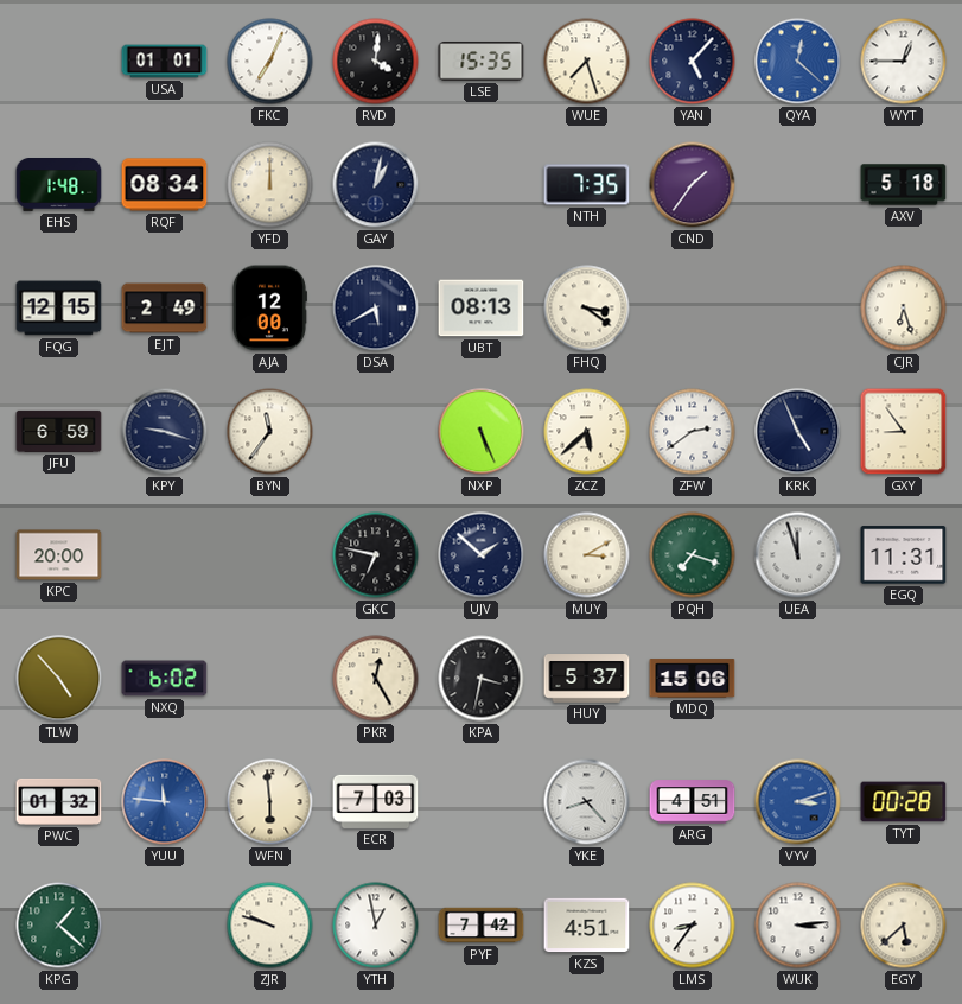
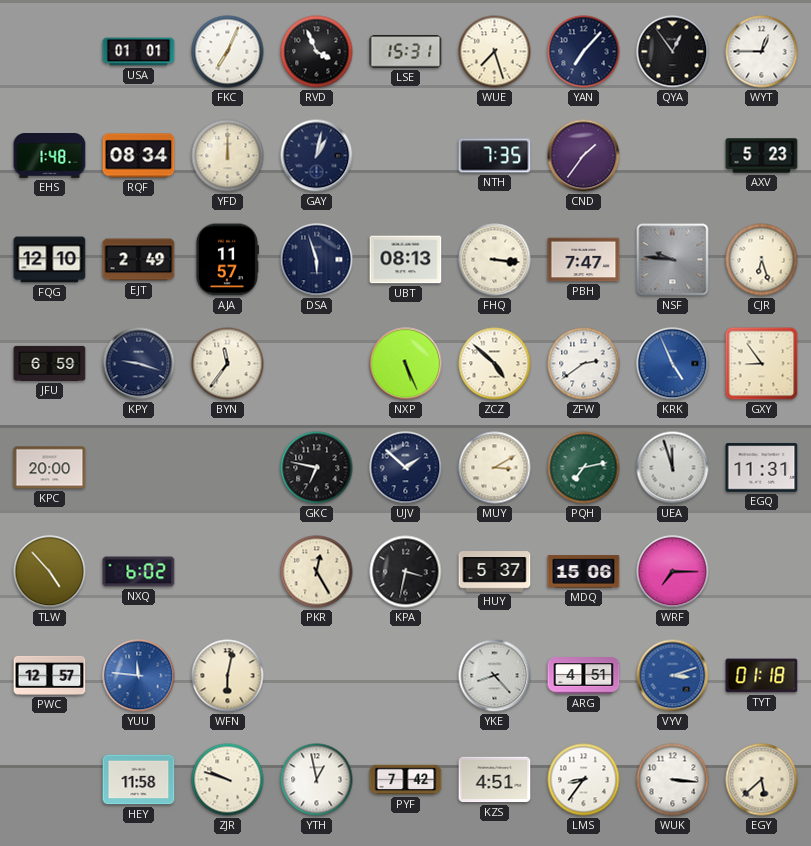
RVD: 4:01 -> 3:56
LSE: 15:35 -> 15:31
YAN: 5:07 -> 7:07
QYA: 12:22 -> 12:54
QYA dial: blue -> black
AXV: 5:18 -> 5:23
FQG: 12:15 -> 12:10
AJA: 12:00 -> 11:57
DSA: 5:40 -> 5:57
FHQ: 3:21 -> 3:16
PBH: none -> 7:47
NSF: none -> 9:46
ZCZ: 5:38 -> 4:52
KRK dial: navy -> blue
PQH: 7:18 -> 7:13
WRF: none -> 7:15
PWC: 01:32 -> 12:57
WFN: 5:59 -> 6:02
ECR: 7:03 -> none
TYT: 00:28 -> 01:18
KPG: 1:22 -> none
HEY: none -> 11:58
WUK: 3:14 -> 3:16
